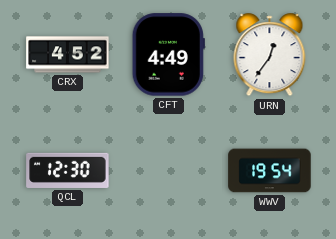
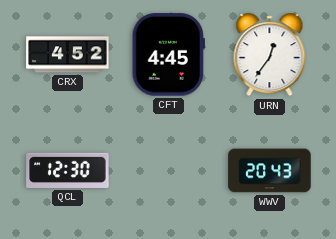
CFT: 4:49 -> 4:45
WWV: 19:54 -> 20:43
